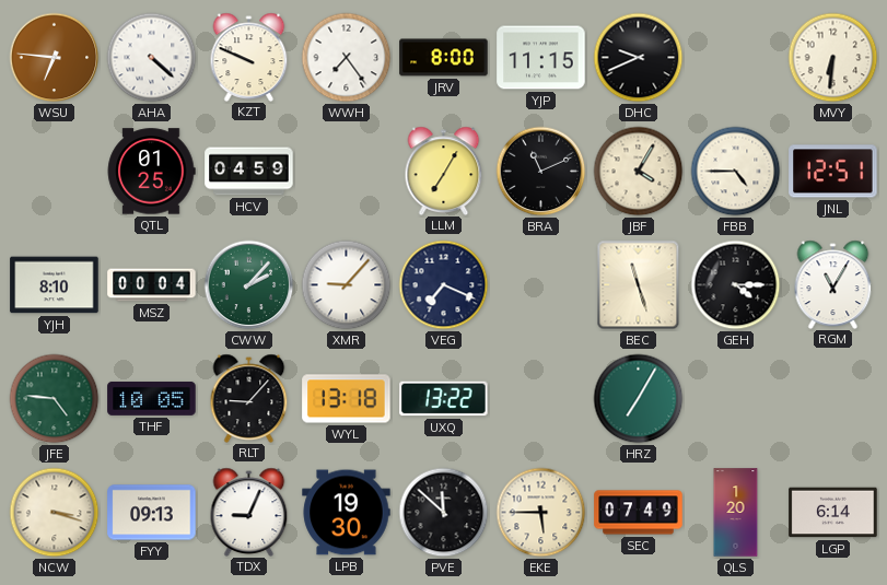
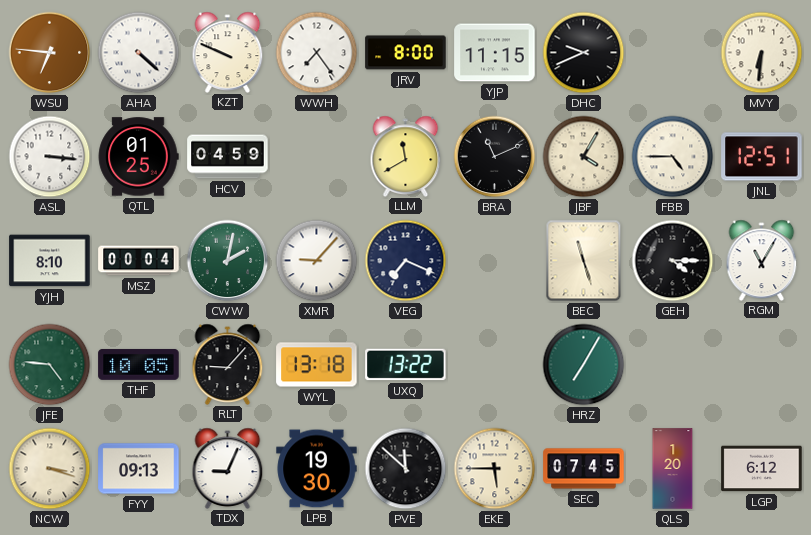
ASL: none -> 3:16
LLM: 7:05 -> 11:40
CWW: 2:07 -> 2:02
SEC: 07:49 -> 07:45
LGP: 6:14 -> 6:12
